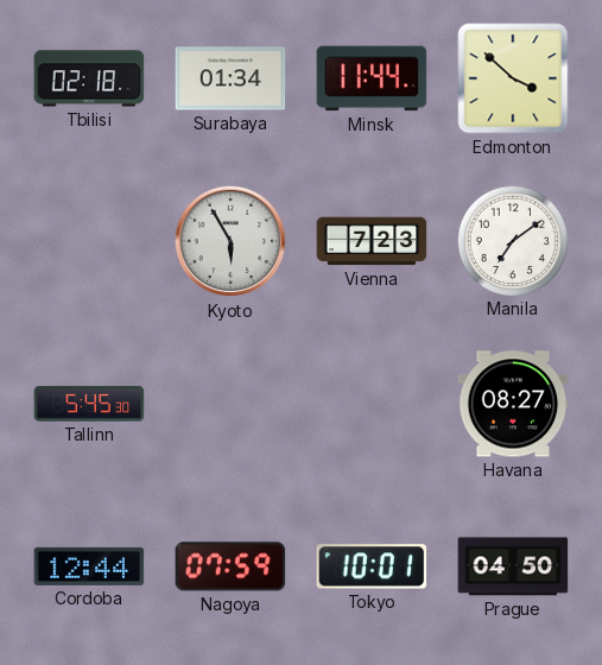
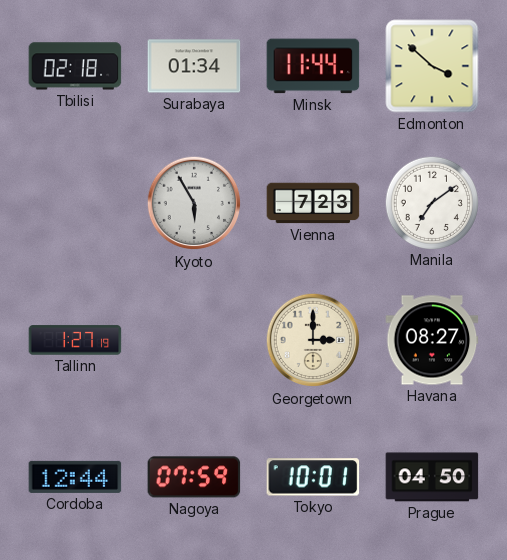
Tallinn: 5:45 -> 1:27
Georgetown: none -> 3:00
